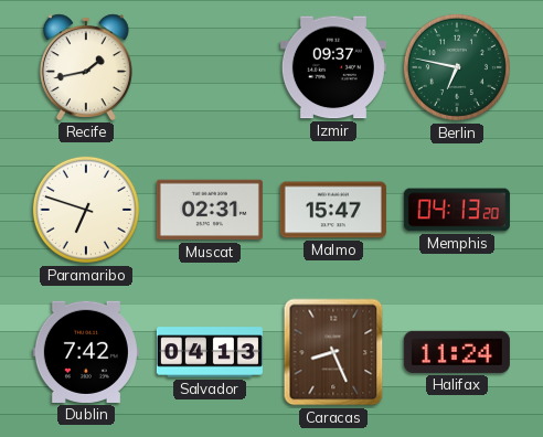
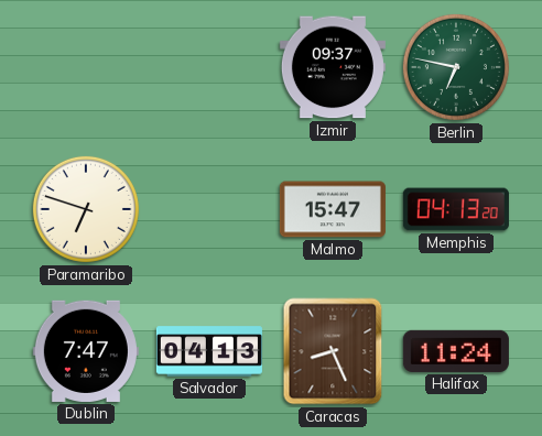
Recife: 1:43 -> none
Muscat: 02:31 -> none
Dublin: 7:42 -> 7:47
